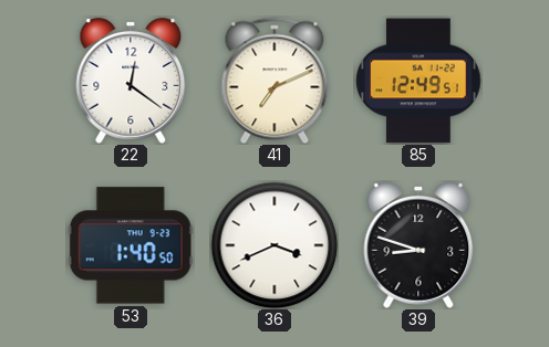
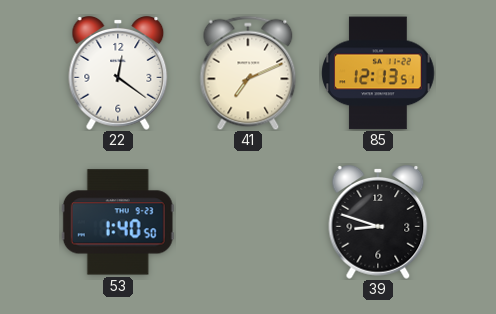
85: 12:49 -> 12:13
36: 3:41 -> none
